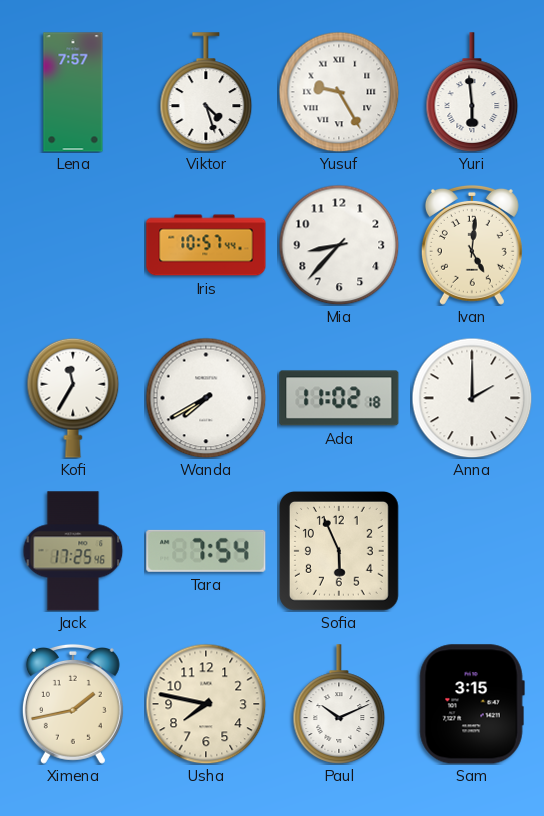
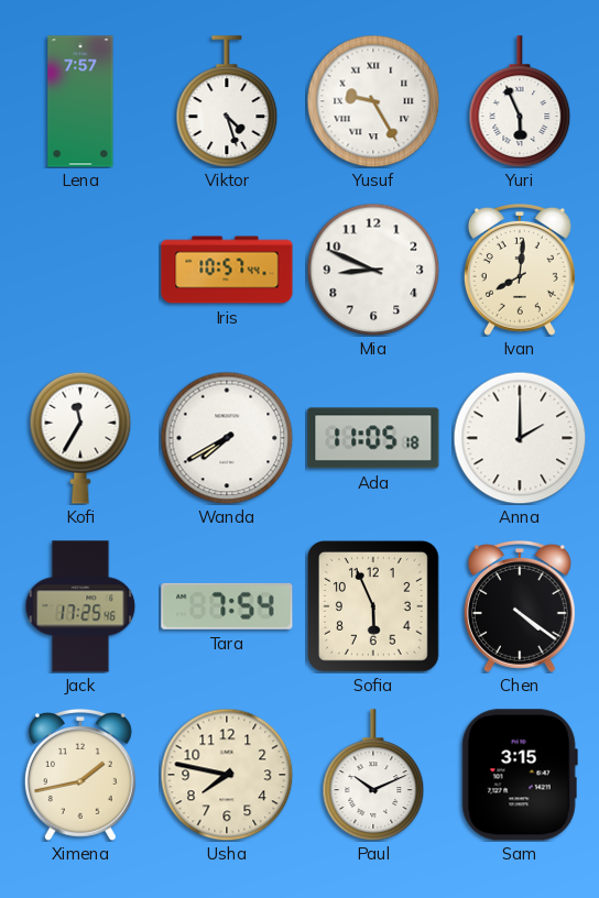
Yuri: 5:59 -> 5:56
Mia: 8:37 -> 8:49
Ivan: 5:01 -> 8:01
Ada: 11:02 -> 11:05
Chen: none -> 4:21
